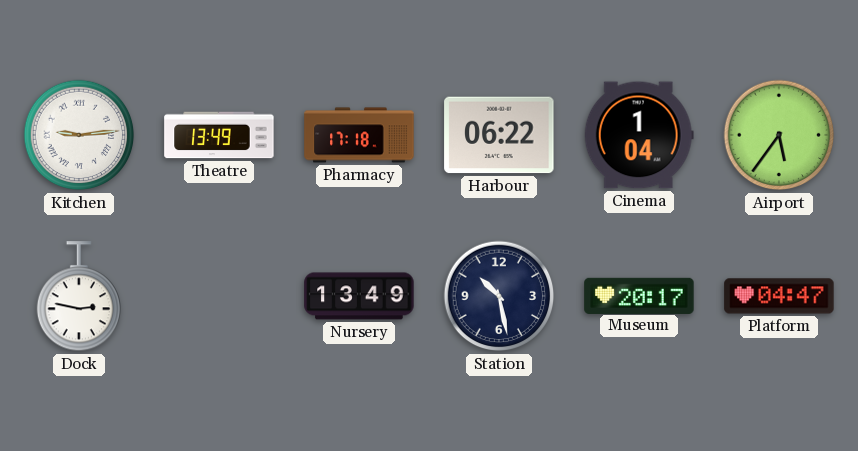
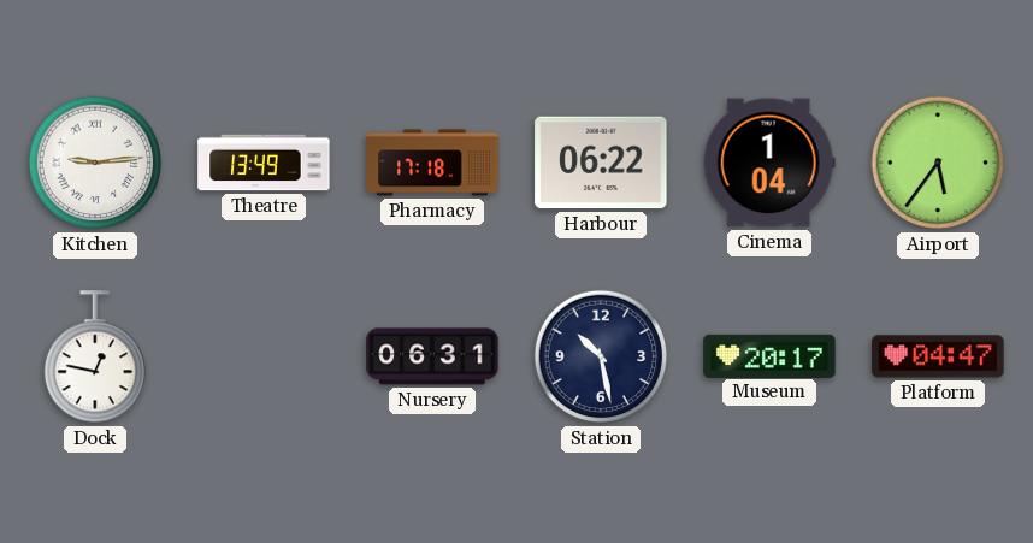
Dock: 2:47 -> 12:47
Nursery: 13:49 -> 06:31
